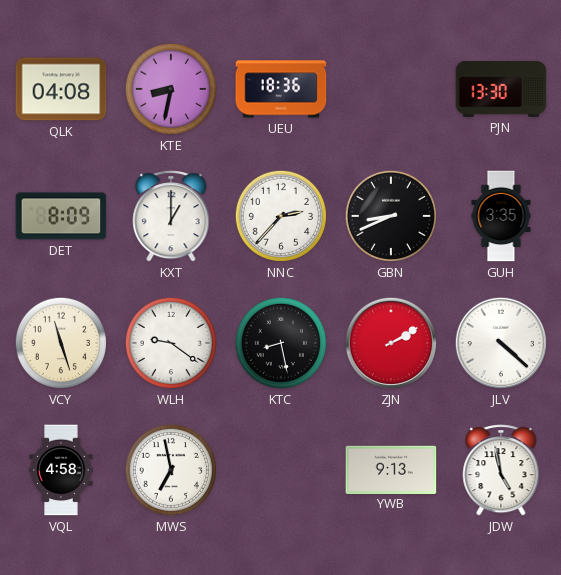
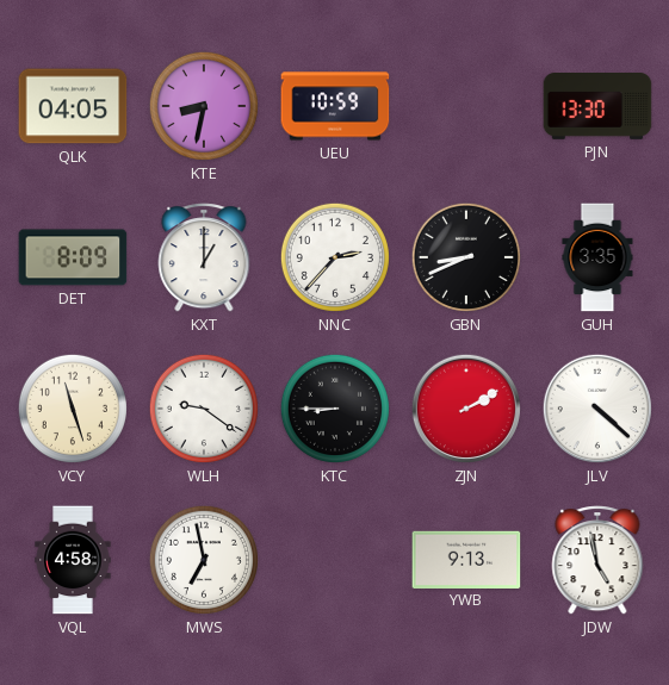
QLK: 04:08 -> 04:05
UEU: 18:36 -> 10:59
KTC: 8:28 -> 8:45
